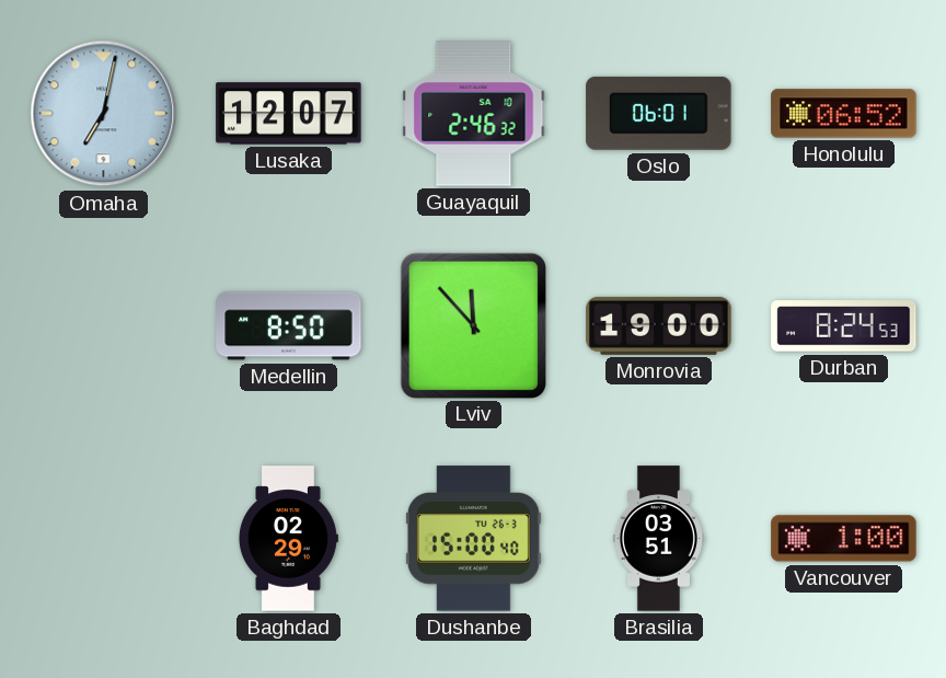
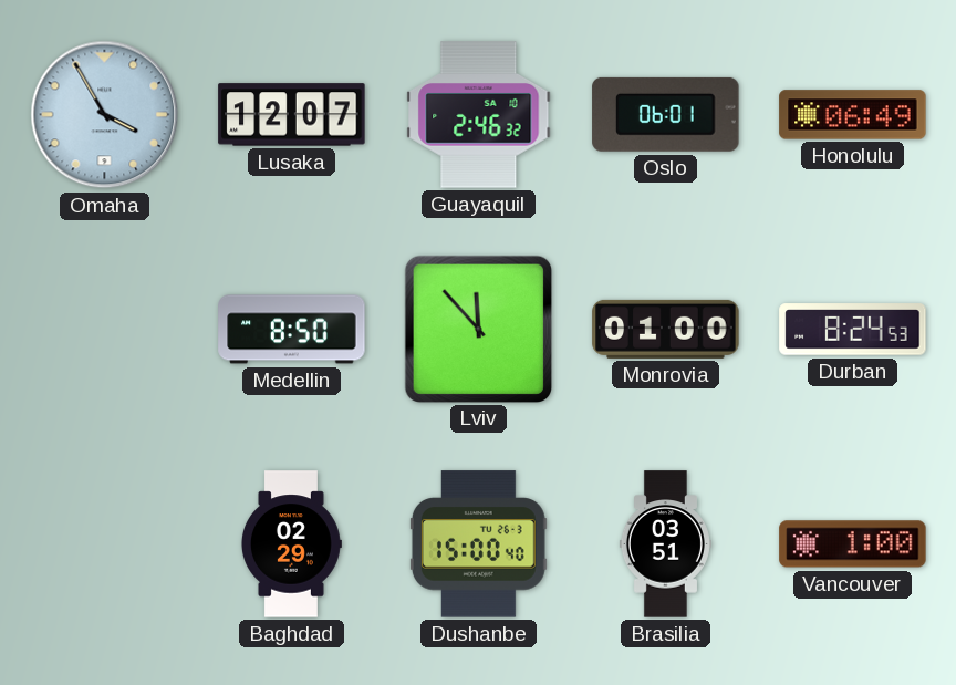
Omaha: 7:02 -> 3:55
Honolulu: 06:52 -> 06:49
Monrovia: 19:00 -> 01:00
